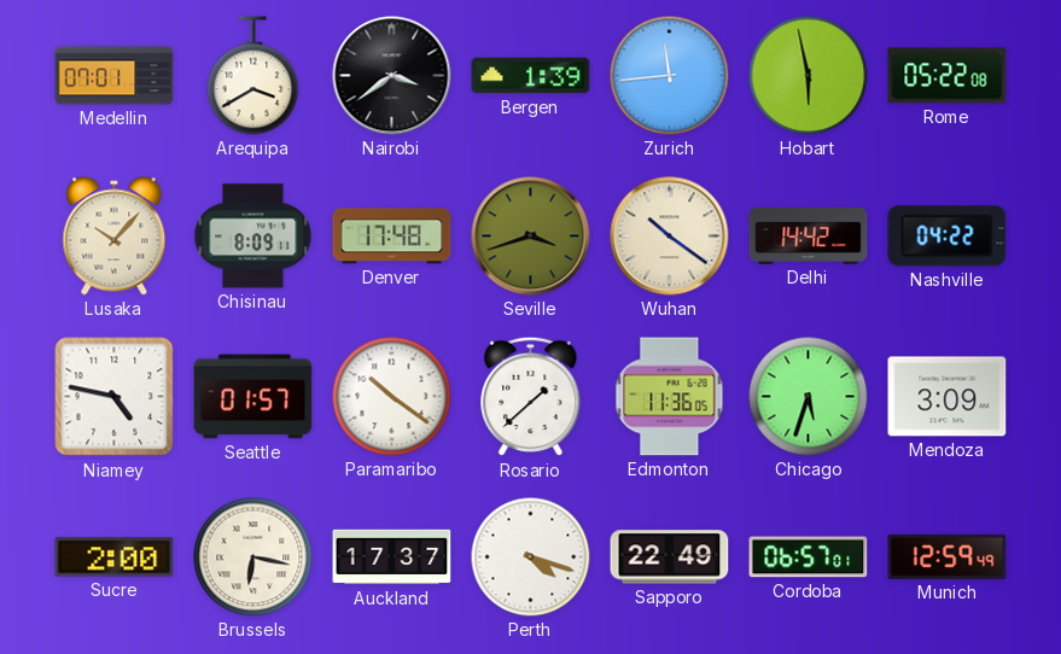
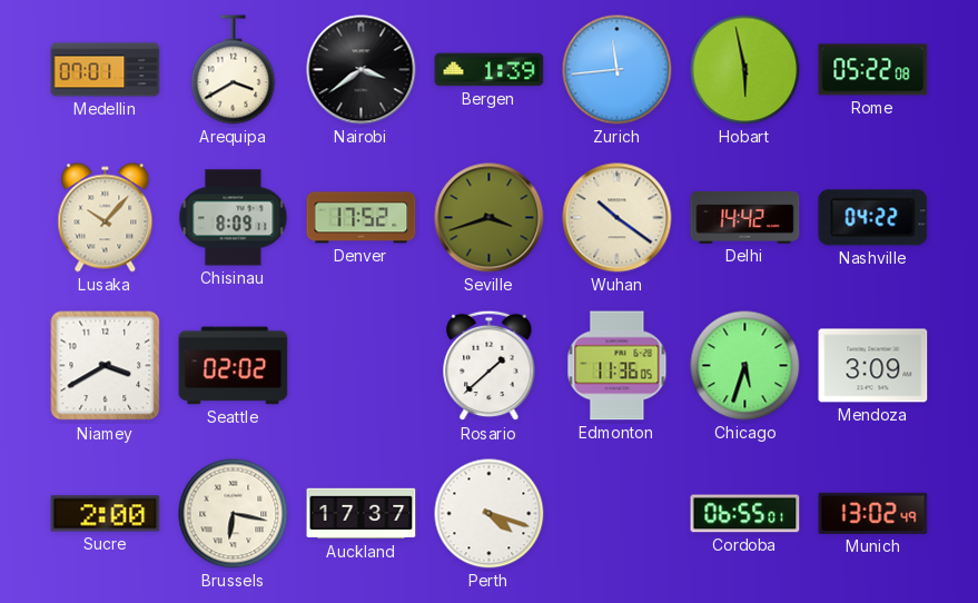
Denver: 17:48 -> 17:52
Niamey: 4:47 -> 3:40
Seattle: 01:57 -> 02:02
Paramaribo: 10:21 -> none
Sapporo: 22:49 -> none
Cordoba: 06:57 -> 06:55
Munich: 12:59 -> 13:02
